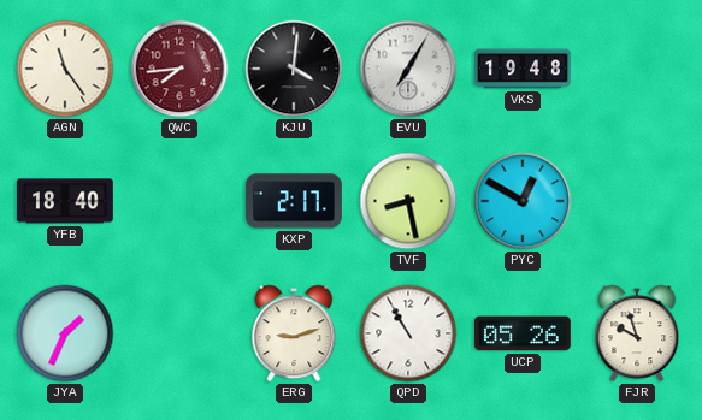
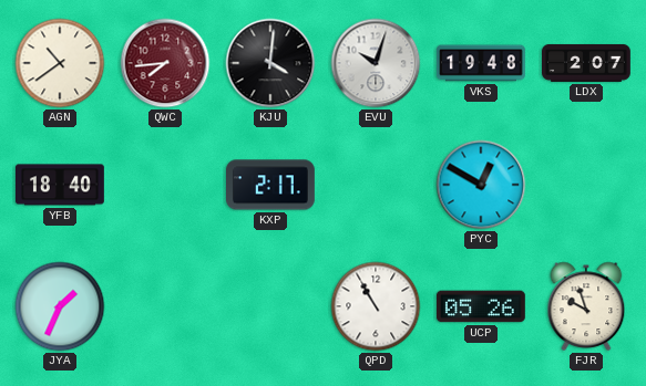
AGN: 11:24 -> 10:39
EVU: 7:05 -> 10:03
LDX: none -> 2:07
TVF: 8:28 -> none
ERG: 9:12 -> none
